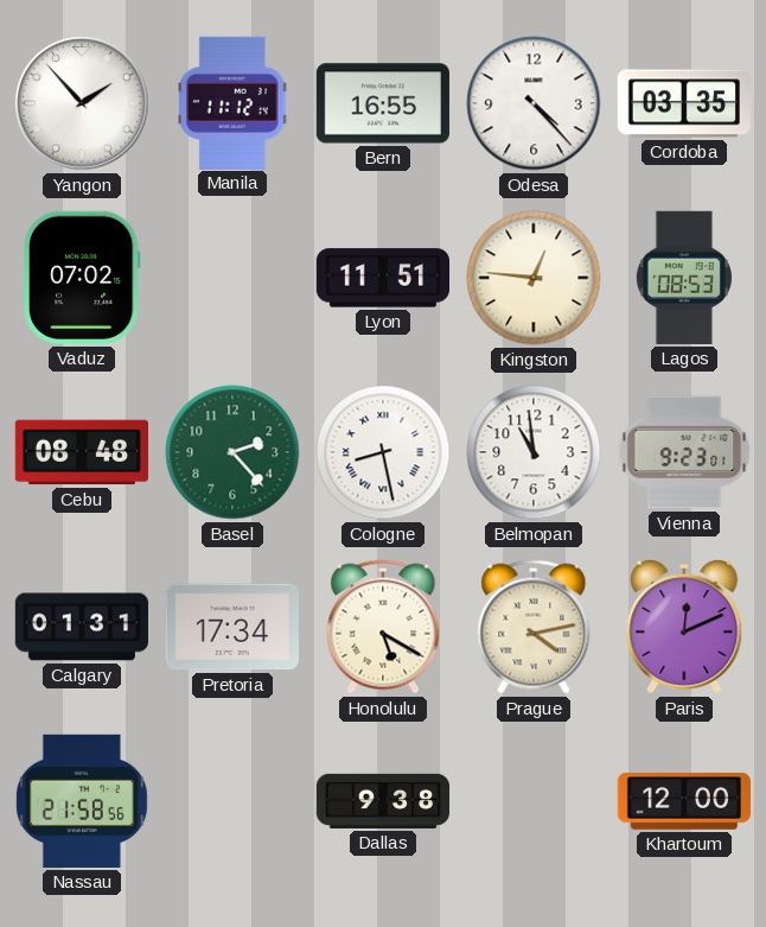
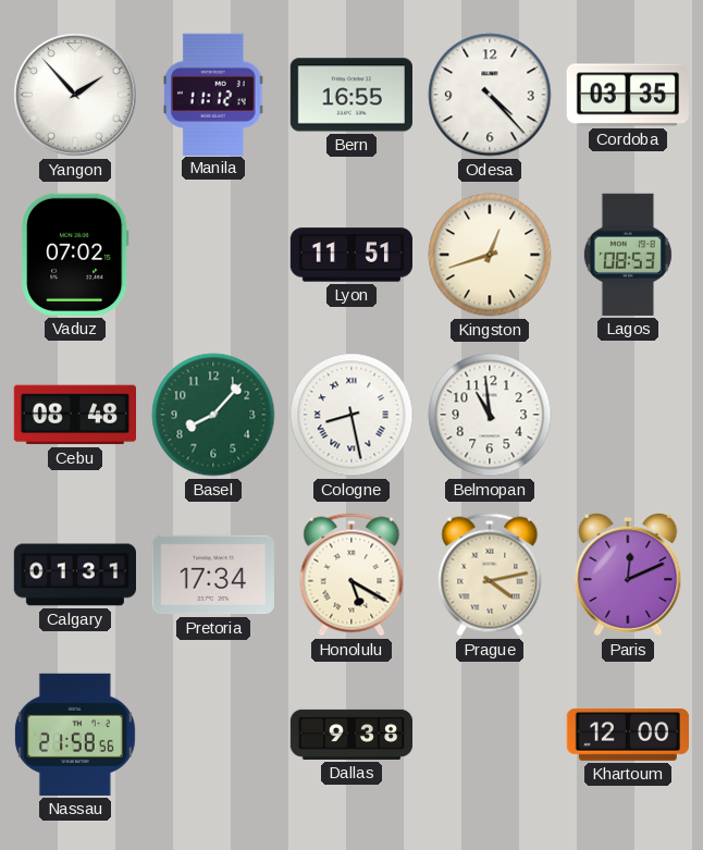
Kingston: 12:46 -> 12:42
Basel: 2:23 -> 8:07
Vienna: 9:23 -> none
